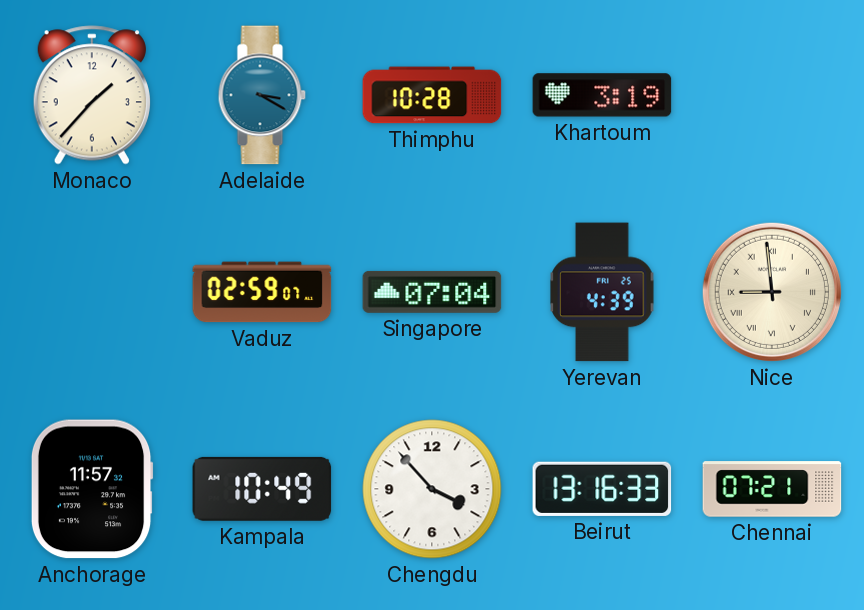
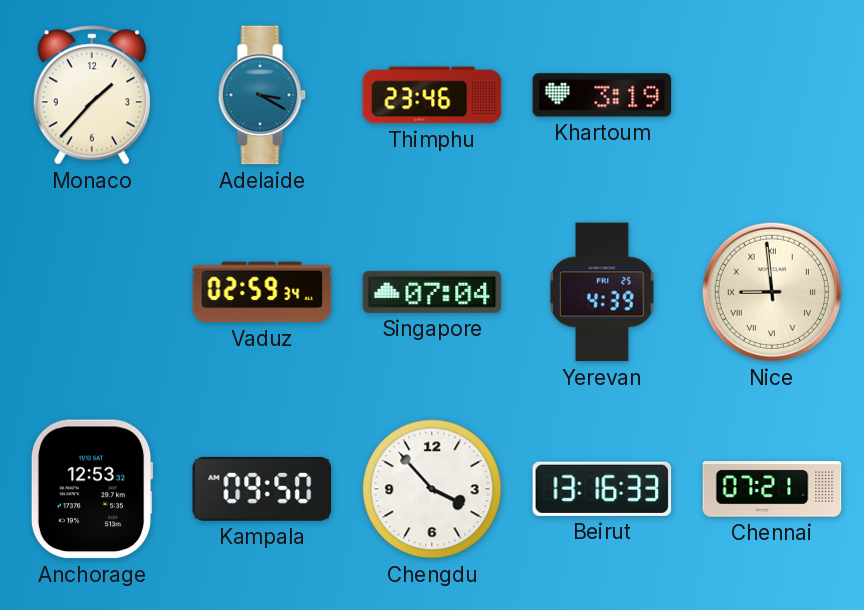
Thimphu: 10:28 -> 23:46
Vaduz: 02:59:07 -> 02:59:34
Anchorage: 11:57 -> 12:53
Kampala: 10:49 -> 09:50
